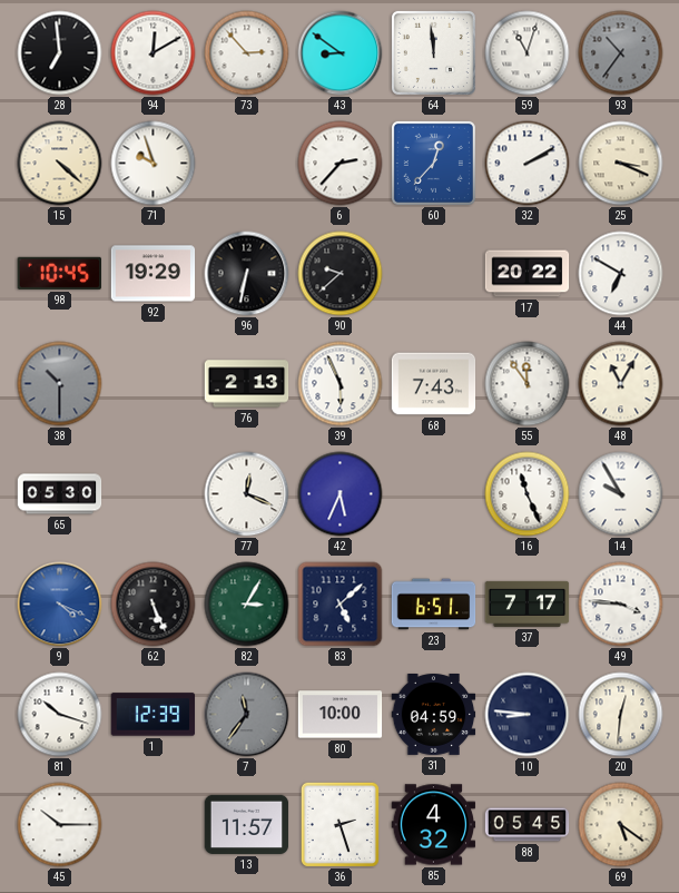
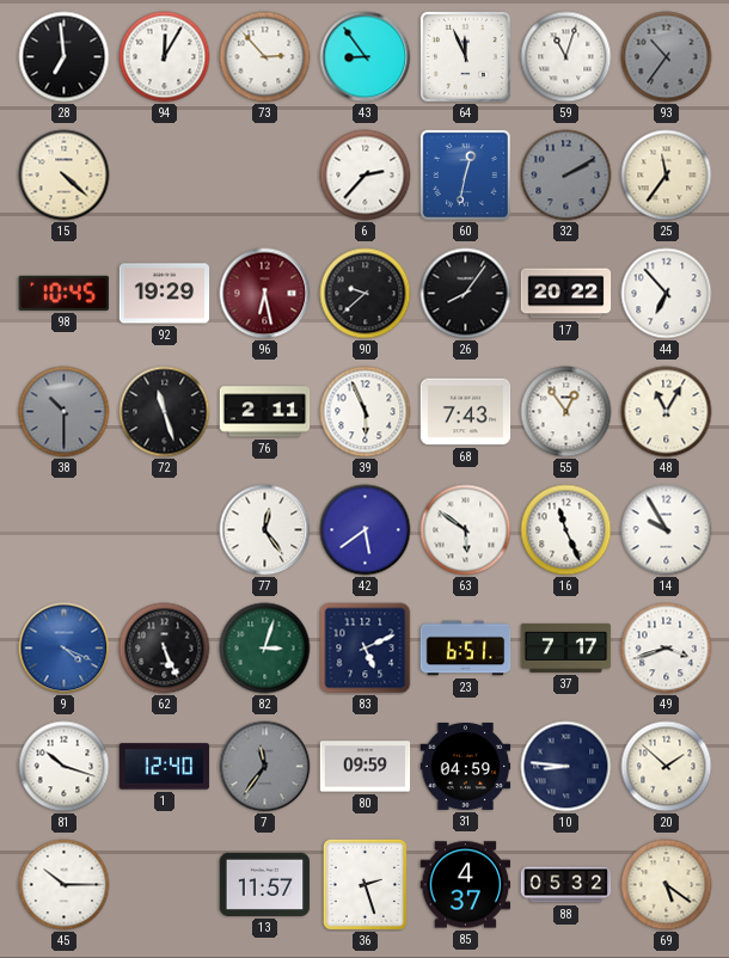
94: 12:10 -> 12:05
43: 8:51 -> 8:54
64: 11:59 -> 11:56
71: 9:57 -> none
60: 12:37 -> 12:32
32 dial: white -> grey
25: 3:19 -> 11:36
96: 6:32 -> 6:28
96 dial: black -> burgundy
26: none -> 8:06
44: 6:50 -> 6:53
72: none -> 11:27
76: 2:13 -> 2:11
55: 11:54 -> 12:54
65: 05:30 -> none
77: 12:19 -> 12:24
42: 5:34 -> 5:39
63: none -> 5:51
82: 3:05 -> 3:03
83: 5:08 -> 5:11
49: 3:46 -> 3:42
1: 12:39 -> 12:40
80: 10:00 -> 09:59
20: 12:31 -> 1:52
85: 4:32 -> 4:37
88: 05:45 -> 05:32
